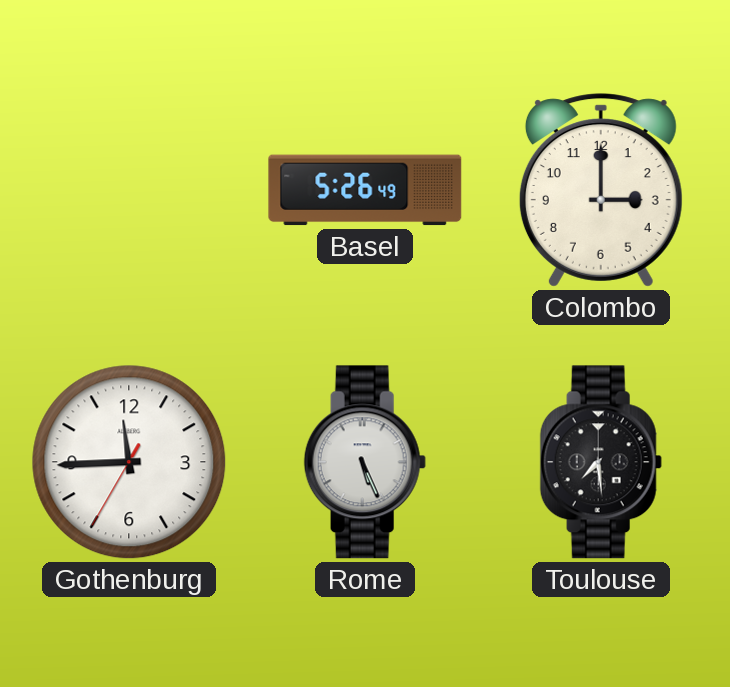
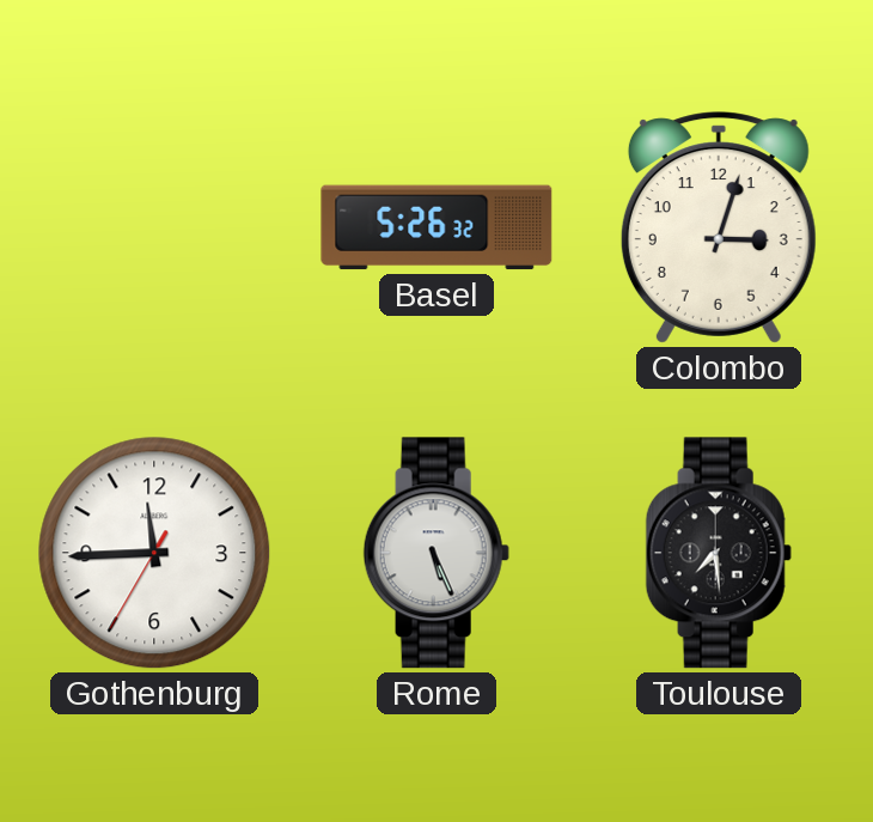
Basel: 5:26:49 -> 5:26:32
Colombo: 3:00 -> 3:03
